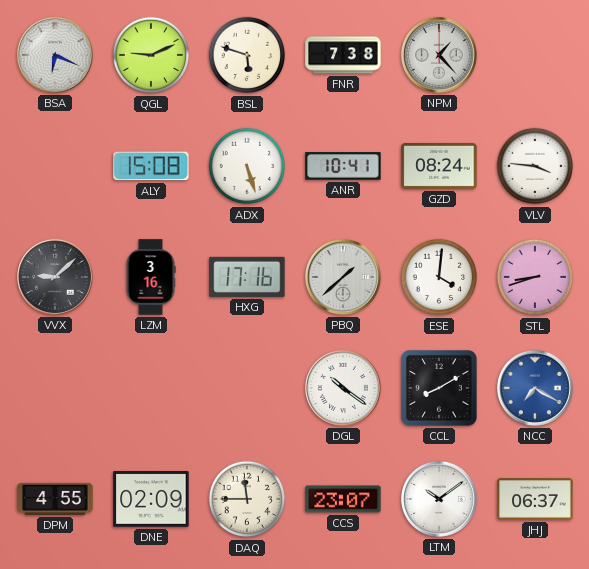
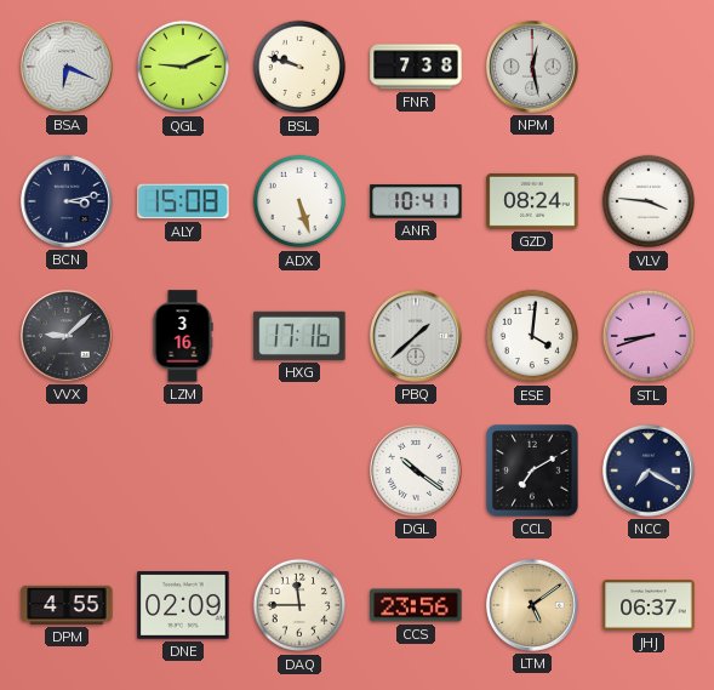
BSL: 5:48 -> 9:48
NPM: 1:23 -> 12:28
BCN: none -> 3:13
CCL: 8:10 -> 7:10
NCC dial: blue -> navy
CCS: 23:07 -> 23:56
LTM: 10:09 -> 5:09
LTM dial: white -> champagne
